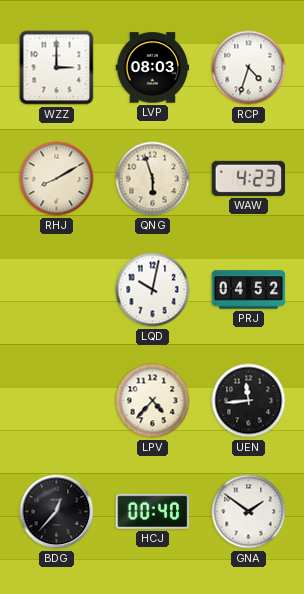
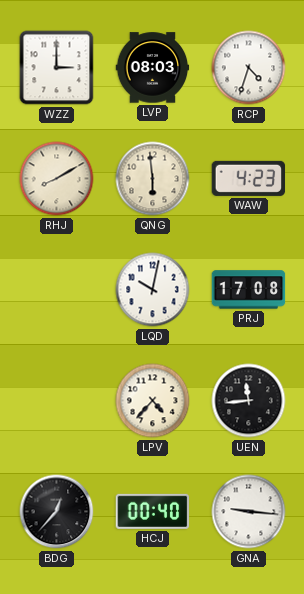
QNG: 5:57 -> 5:59
PRJ: 04:52 -> 17:08
GNA: 1:51 -> 9:16
